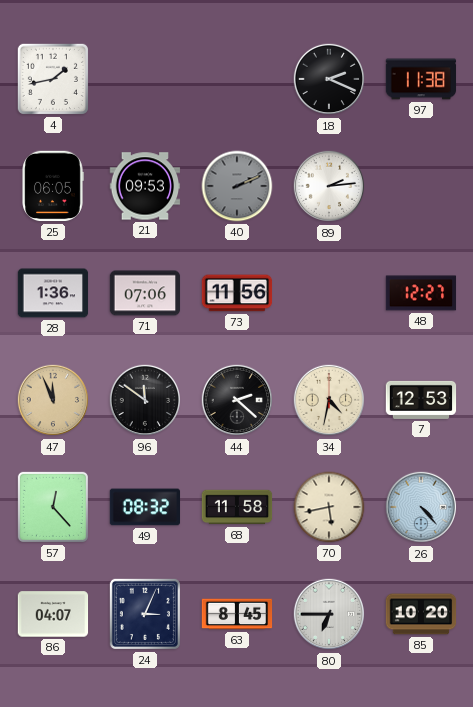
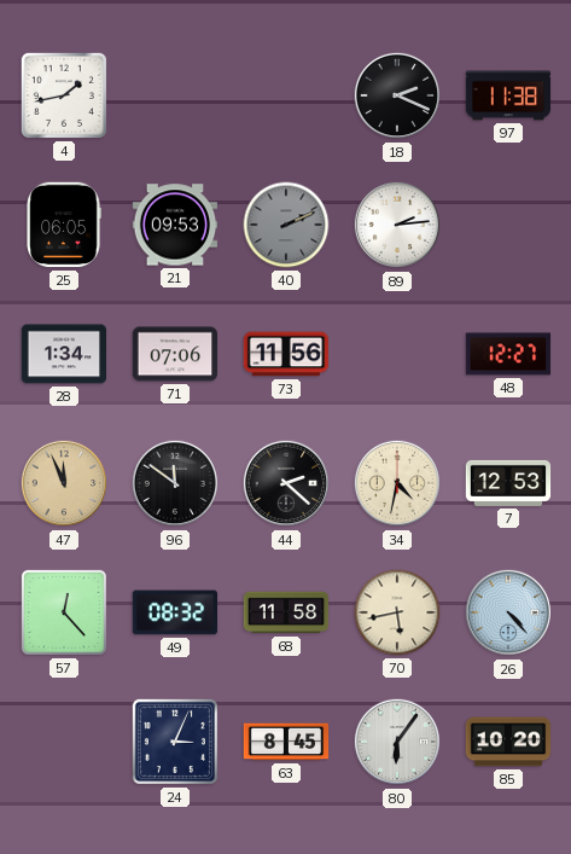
28: 1:36 -> 1:34
86: 04:07 -> none
80: 6:45 -> 6:06
